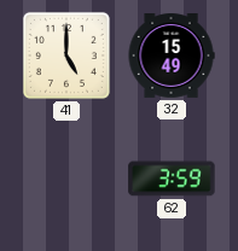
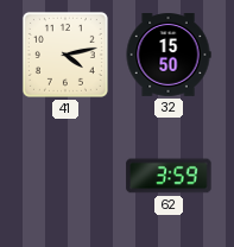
41: 5:00 -> 4:13
32: 15:49 -> 15:50
